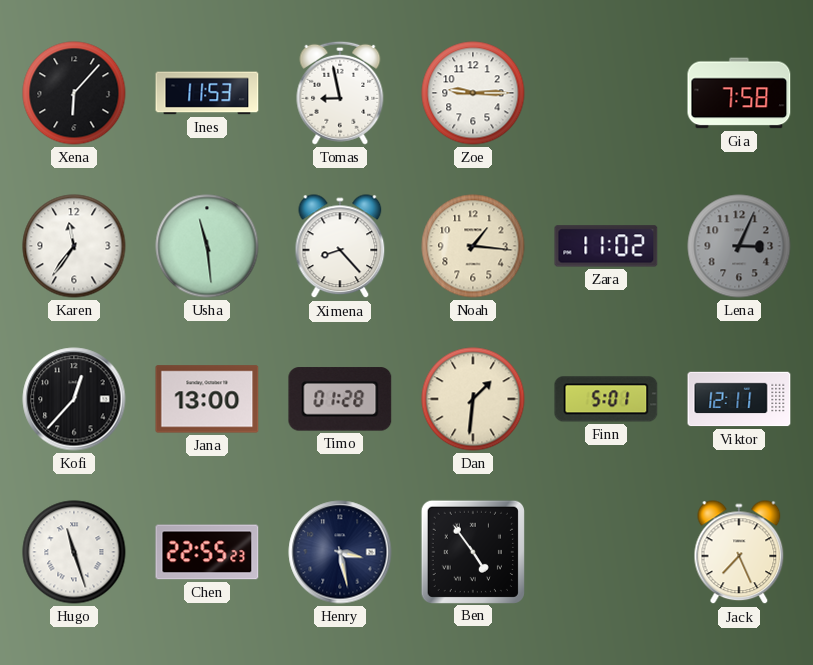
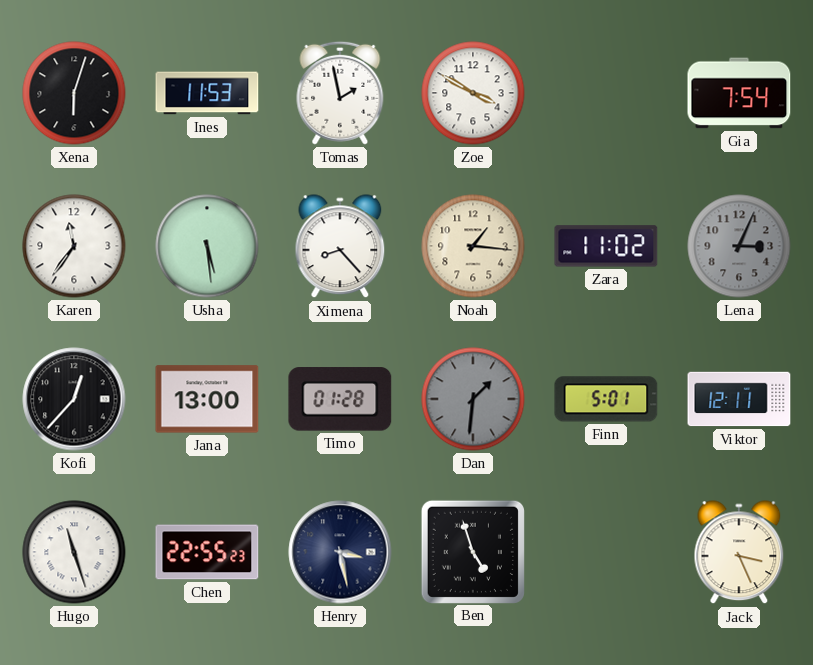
Xena: 6:07 -> 6:03
Tomas: 8:58 -> 1:58
Zoe: 9:15 -> 3:50
Gia: 7:58 -> 7:54
Usha: 11:29 -> 5:29
Dan dial: cream -> grey
Ben: 4:54 -> 4:57
Jack: 7:26 -> 3:26
